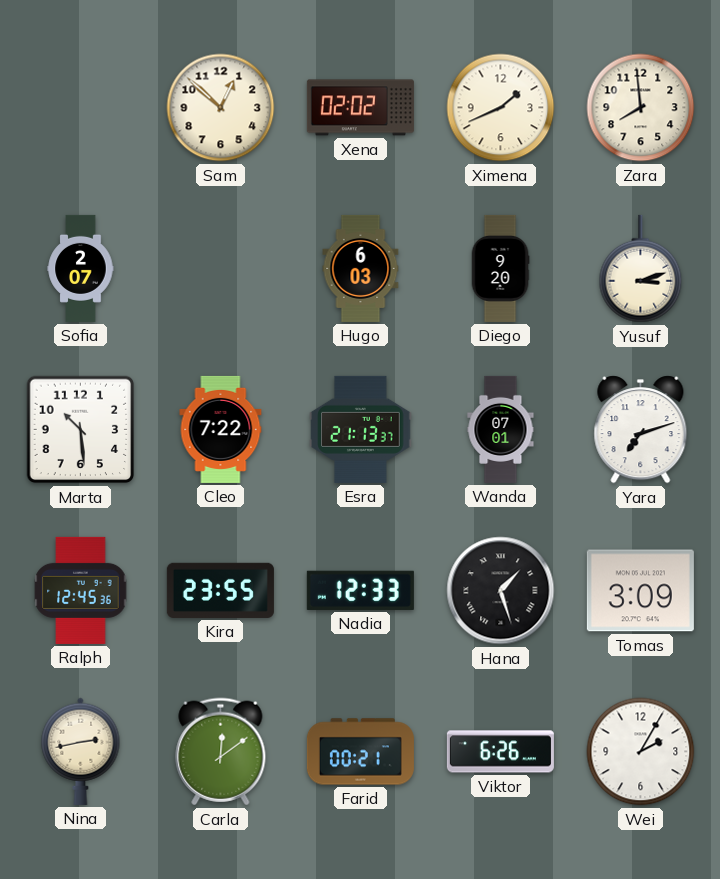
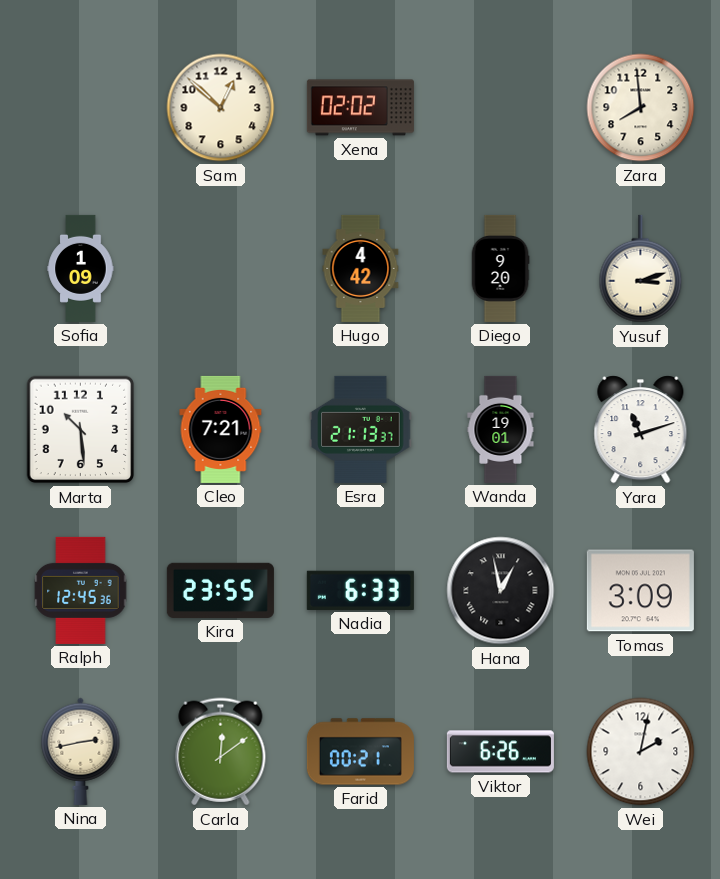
Ximena: 1:41 -> none
Sofia: 2:07 -> 1:09
Hugo: 6:03 -> 4:42
Cleo: 7:22 -> 7:21
Wanda: 07:01 -> 19:01
Yara: 7:12 -> 11:12
Nadia: 12:33 -> 6:33
Hana: 1:27 -> 12:58
Wei: 2:05 -> 2:02
